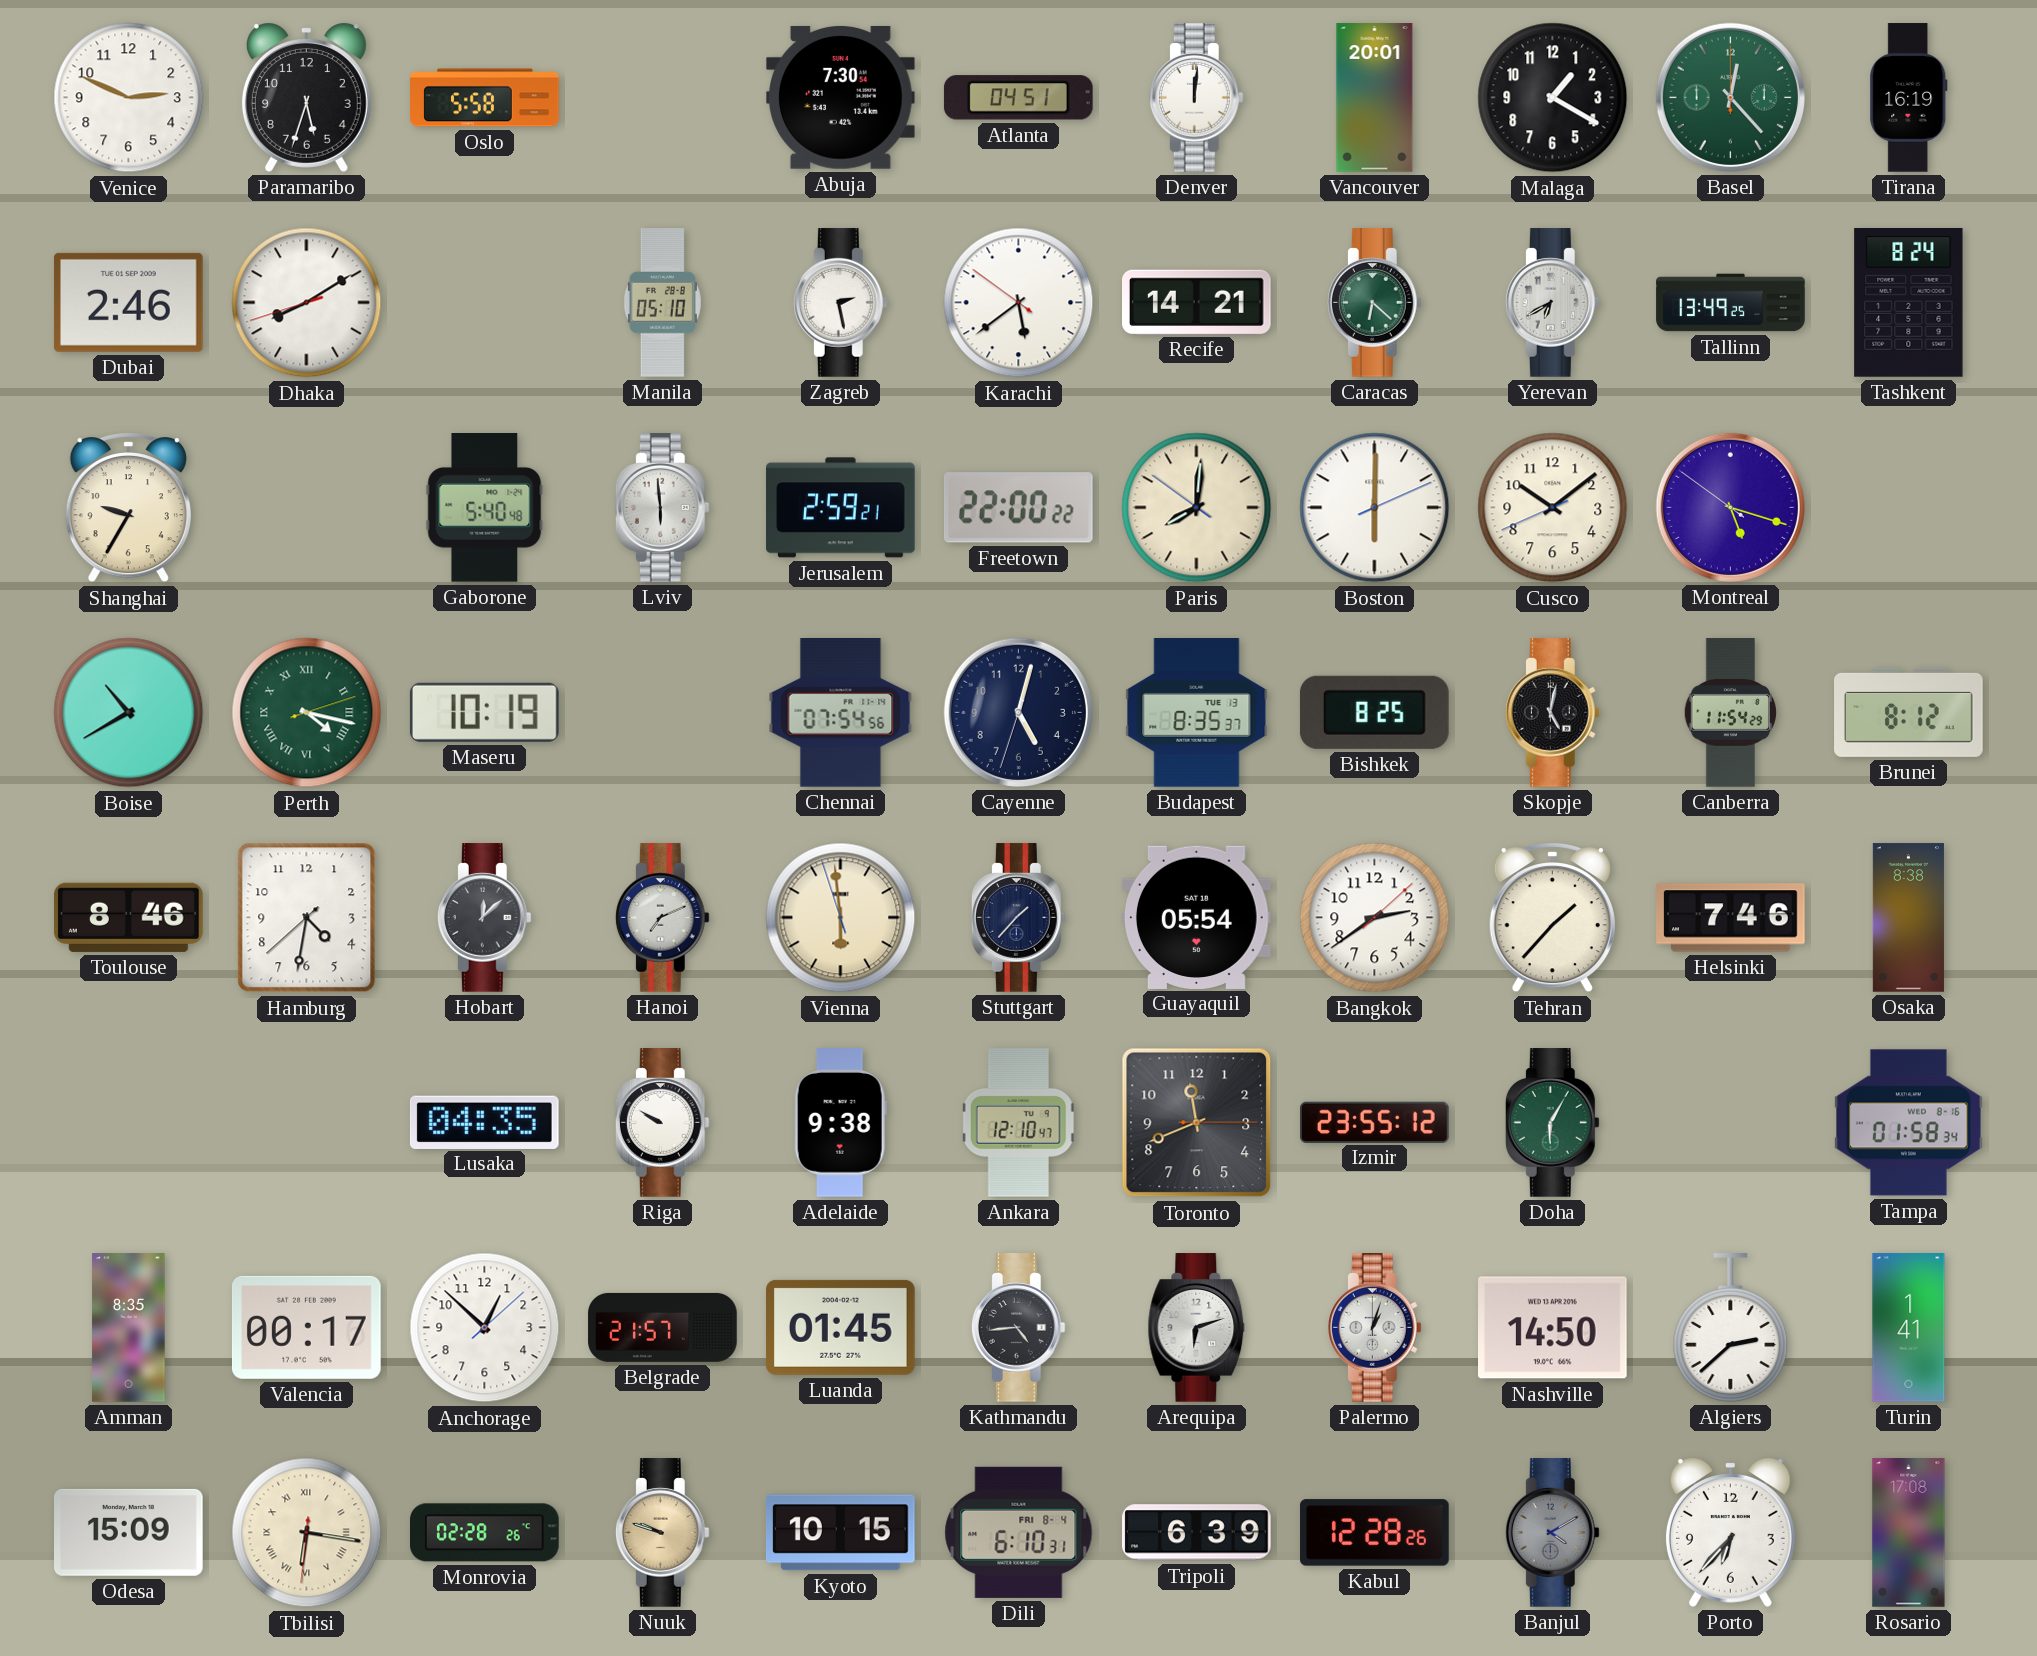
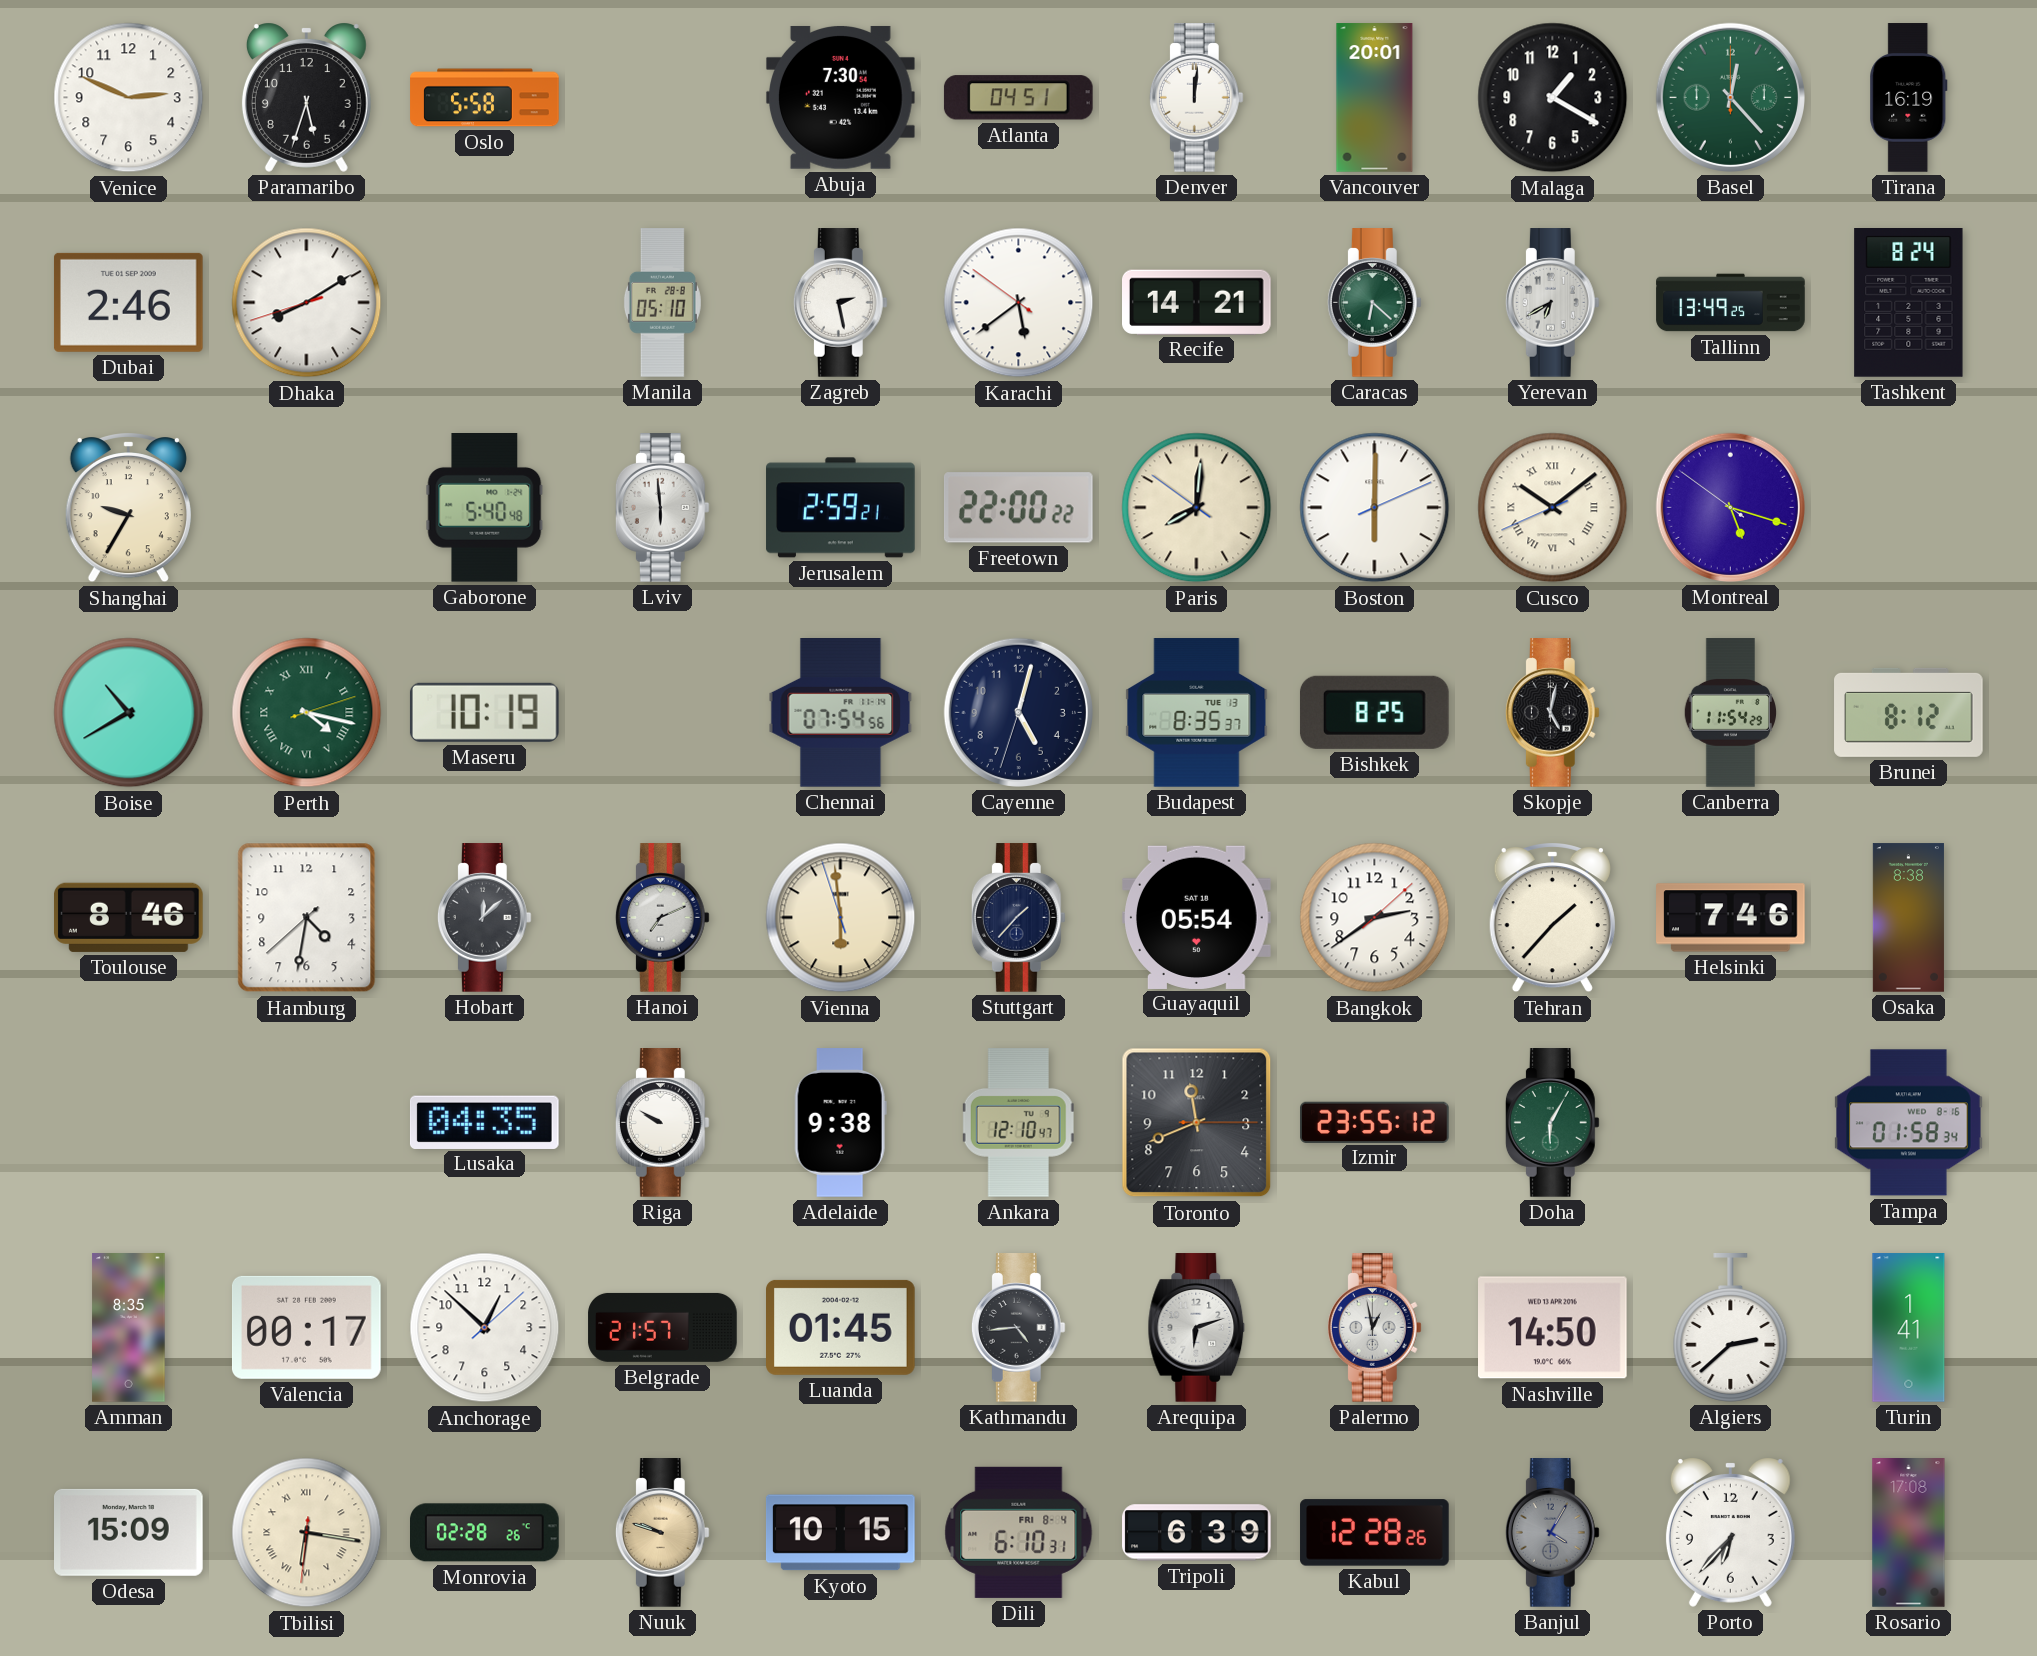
Cusco numerals: Arabic -> Roman
Palermo: 1:03 -> 12:58
Banjul: 4:10 -> 4:05
